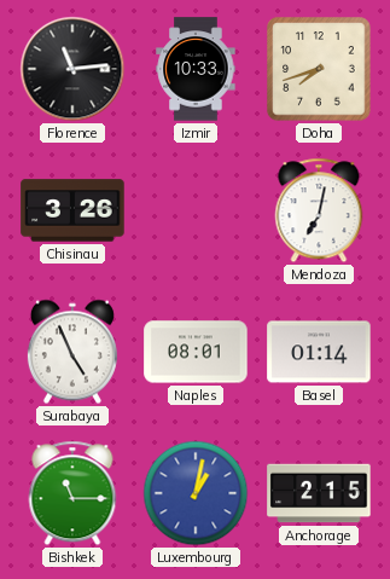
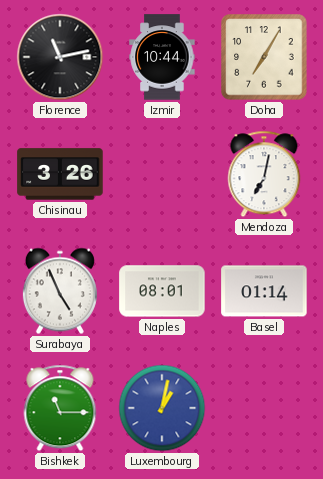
Florence: 11:14 -> 11:13
Izmir: 10:33 -> 10:44
Doha: 7:42 -> 7:05
Anchorage: 2:15 -> none
